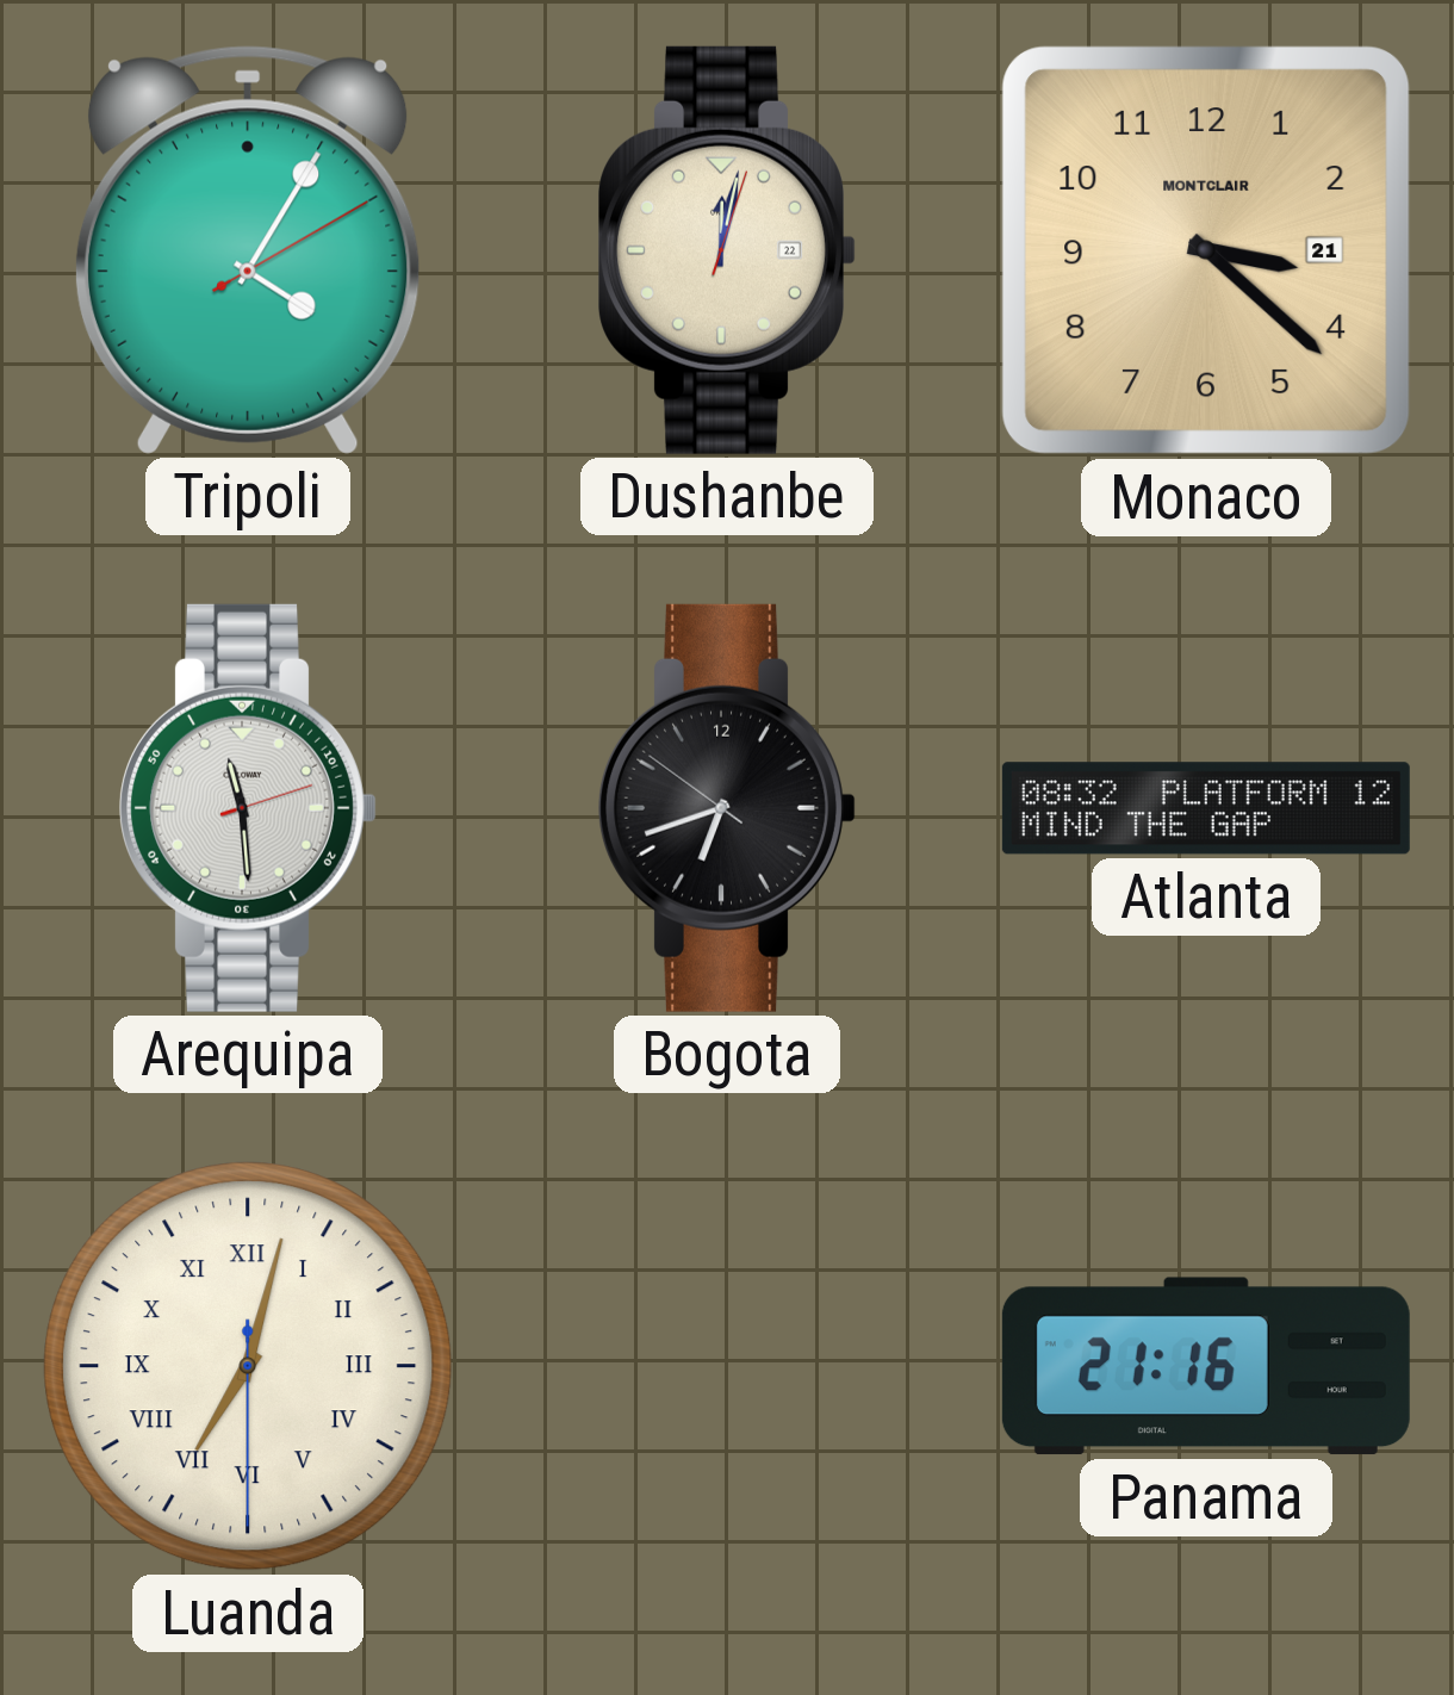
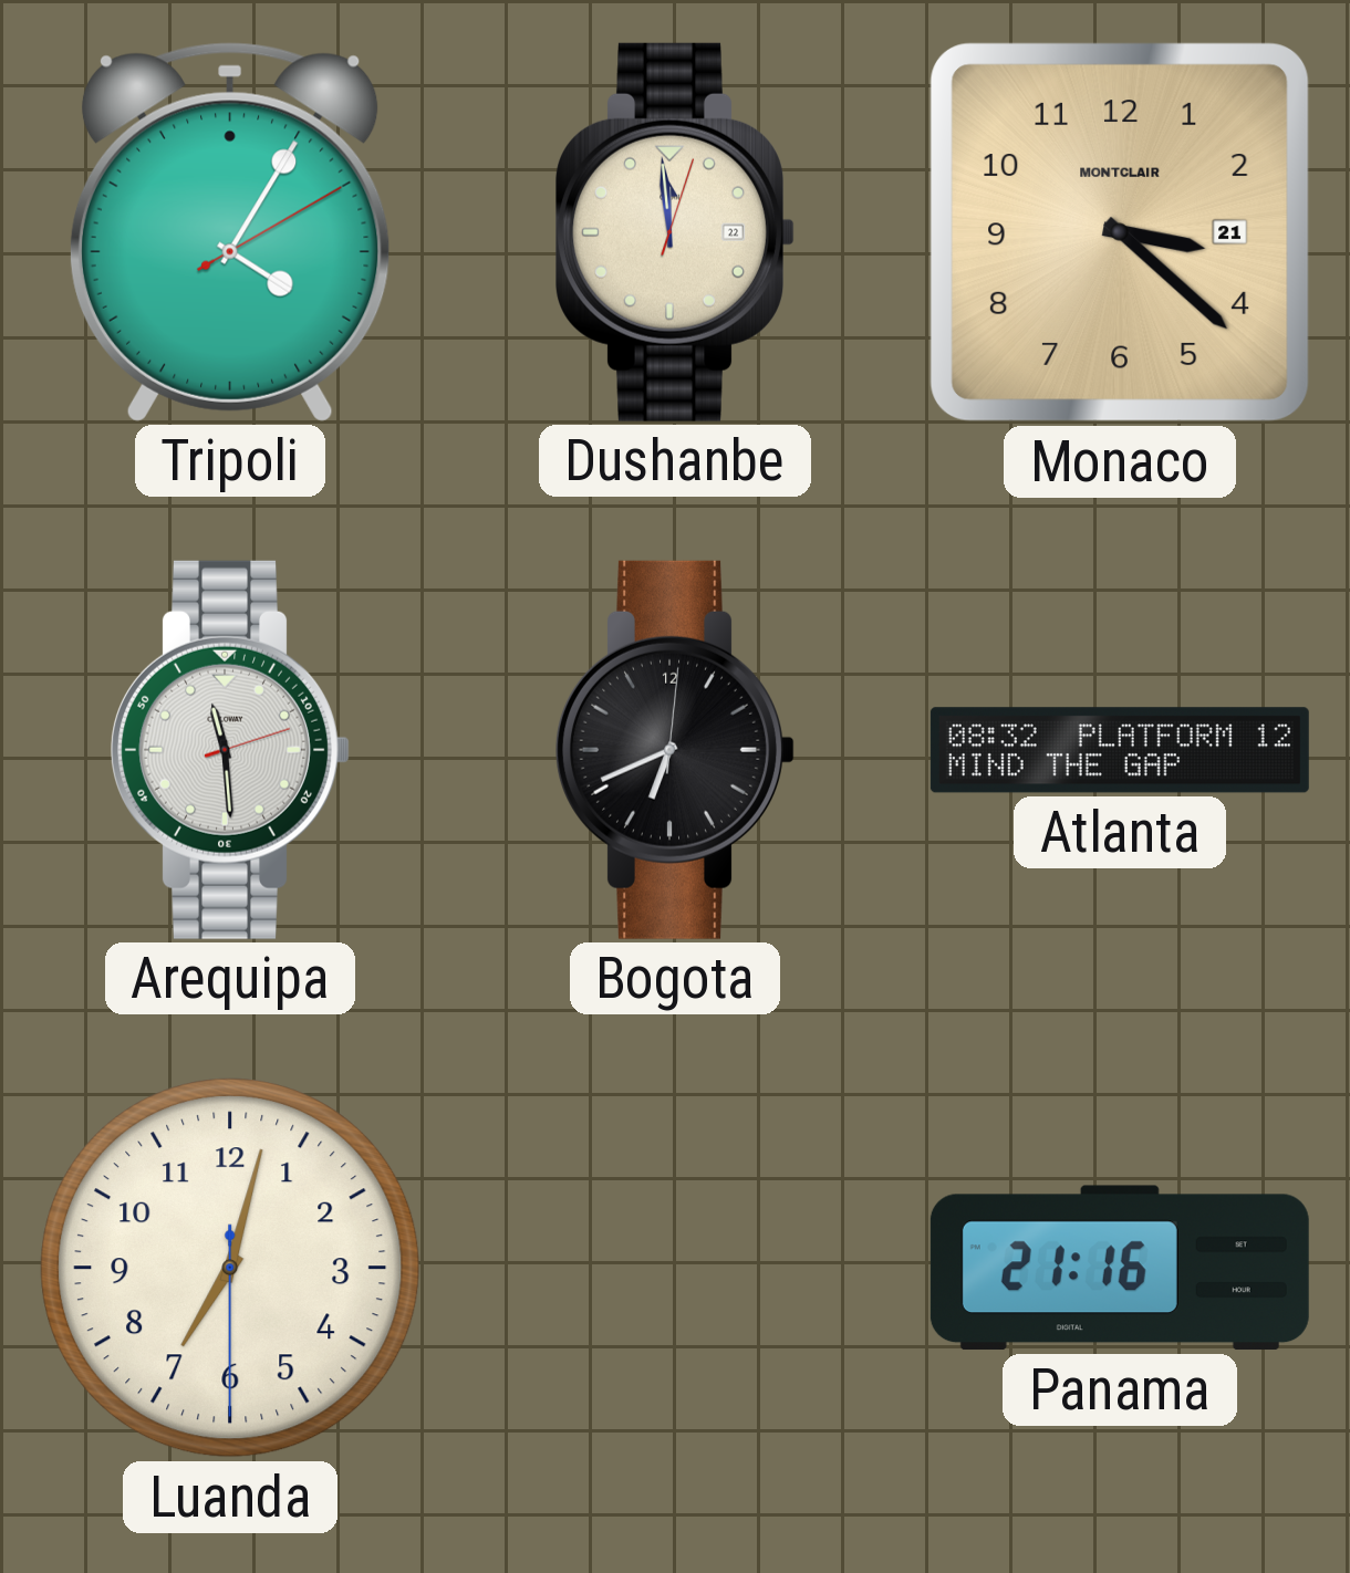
Dushanbe: 12:02 -> 11:59
Bogota: 6:41:51 -> 6:41:01
Luanda numerals: Roman -> Arabic
